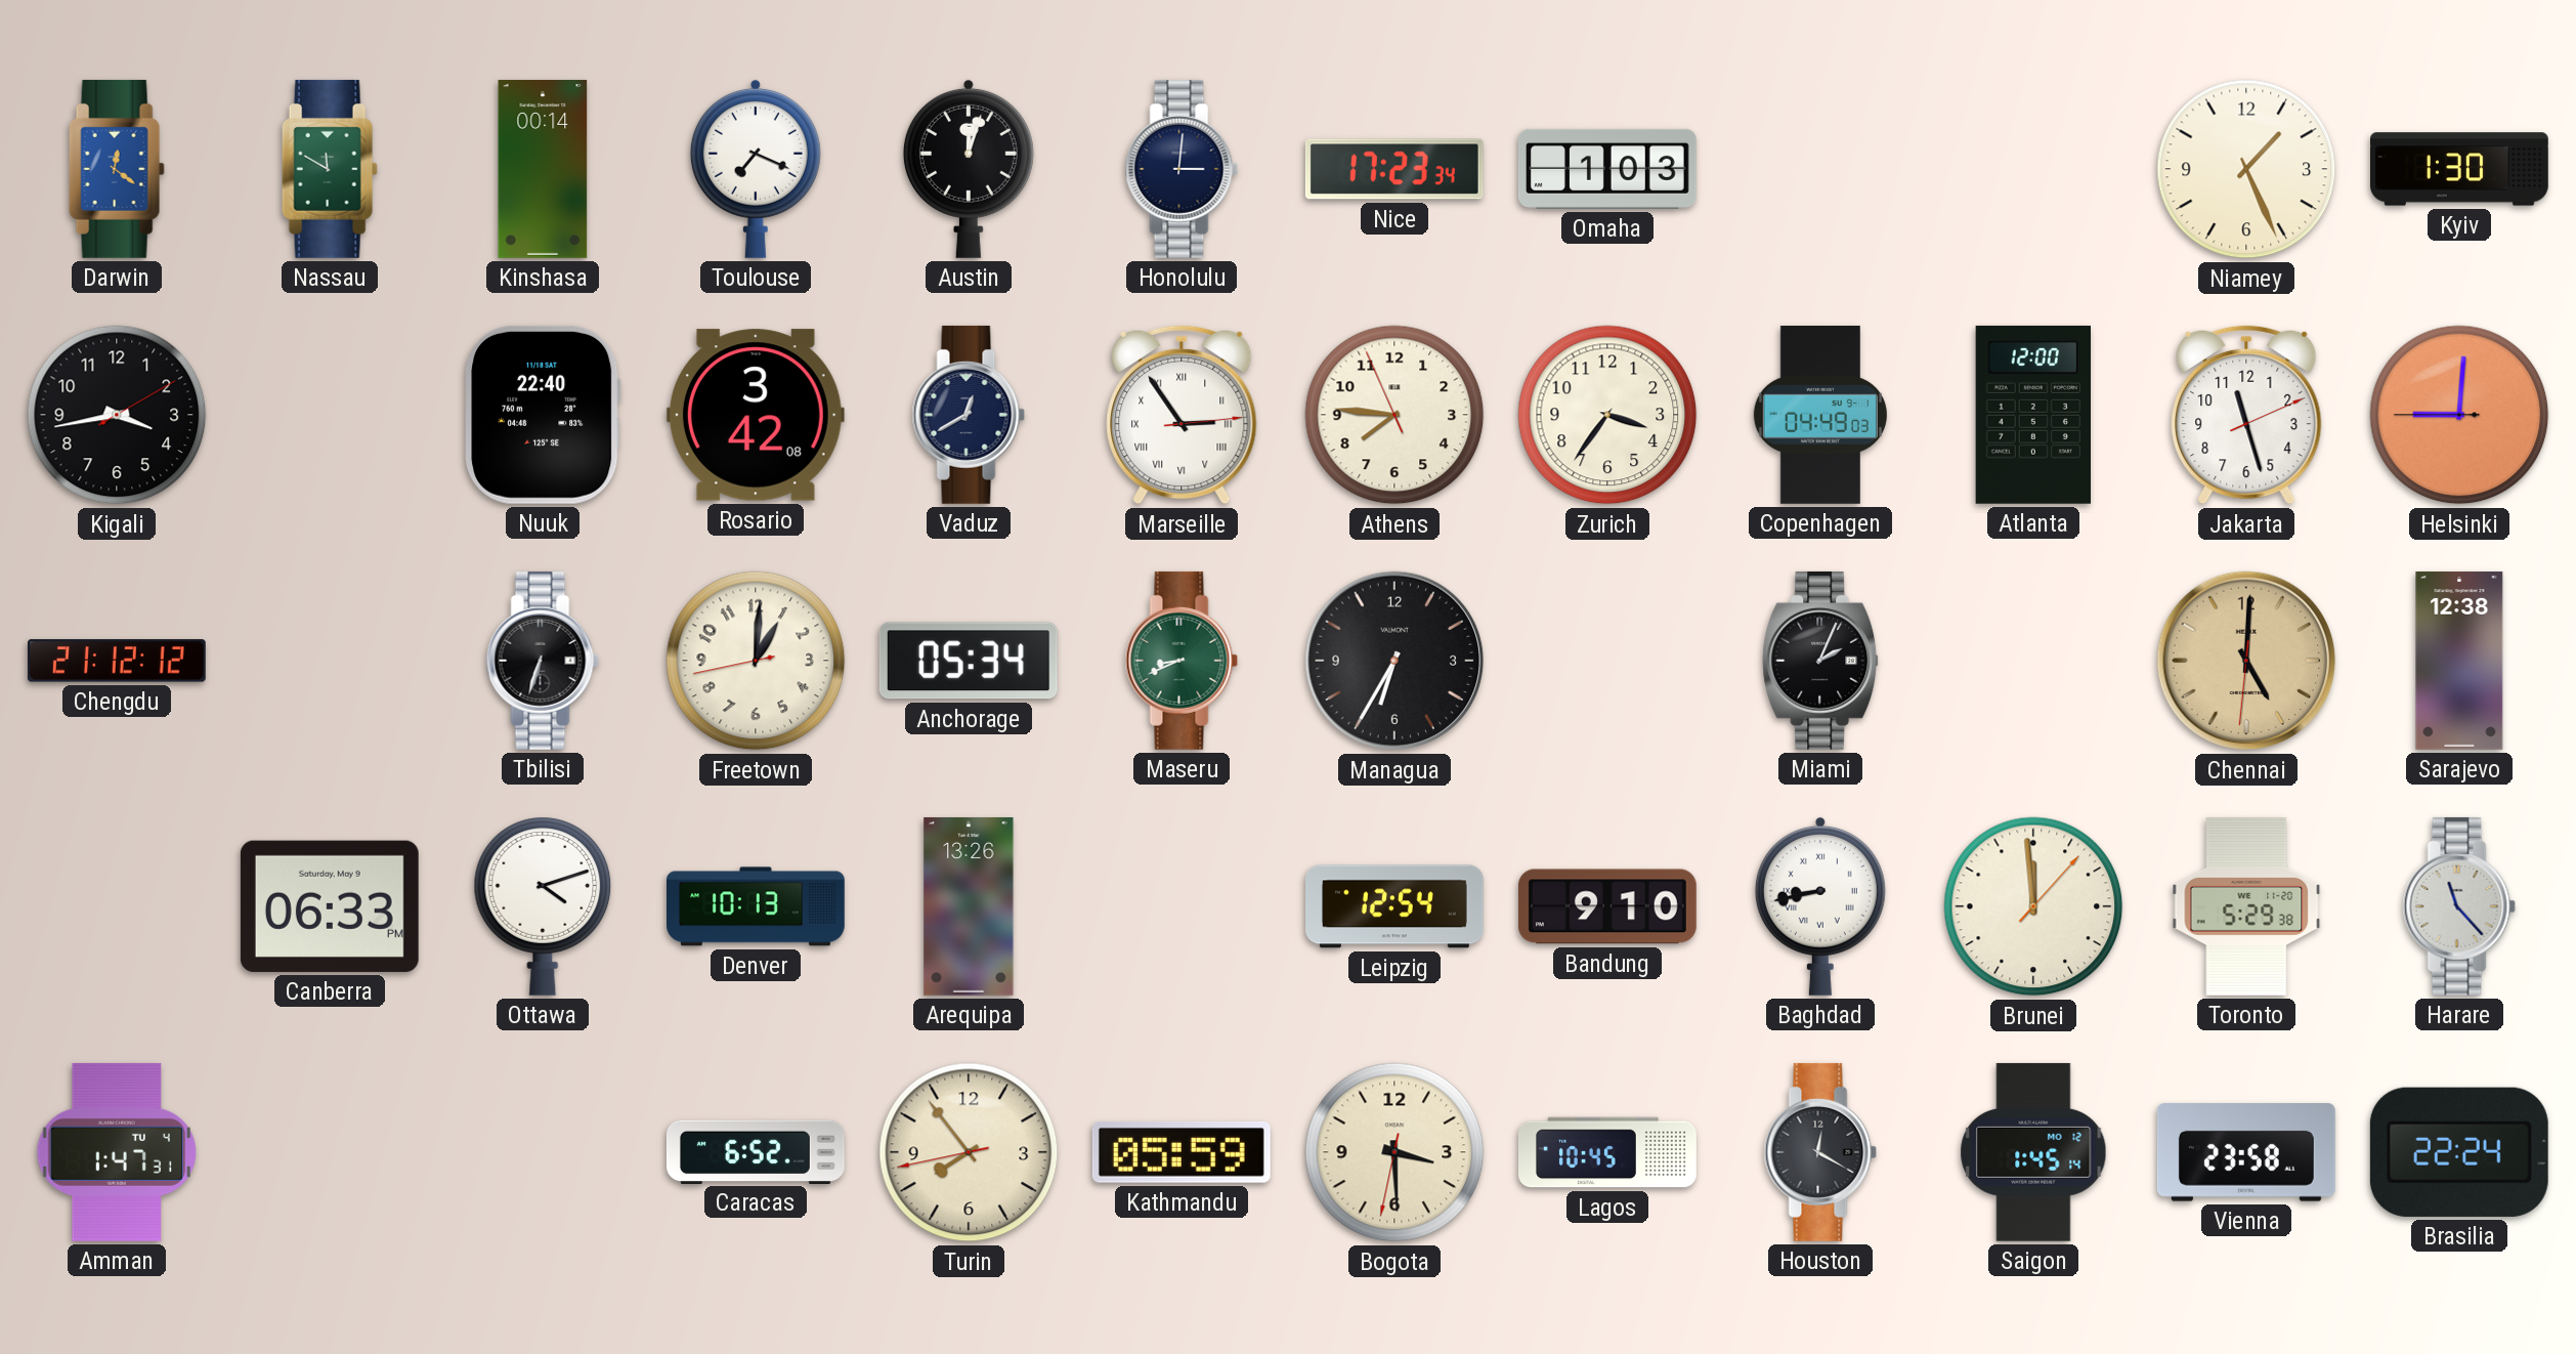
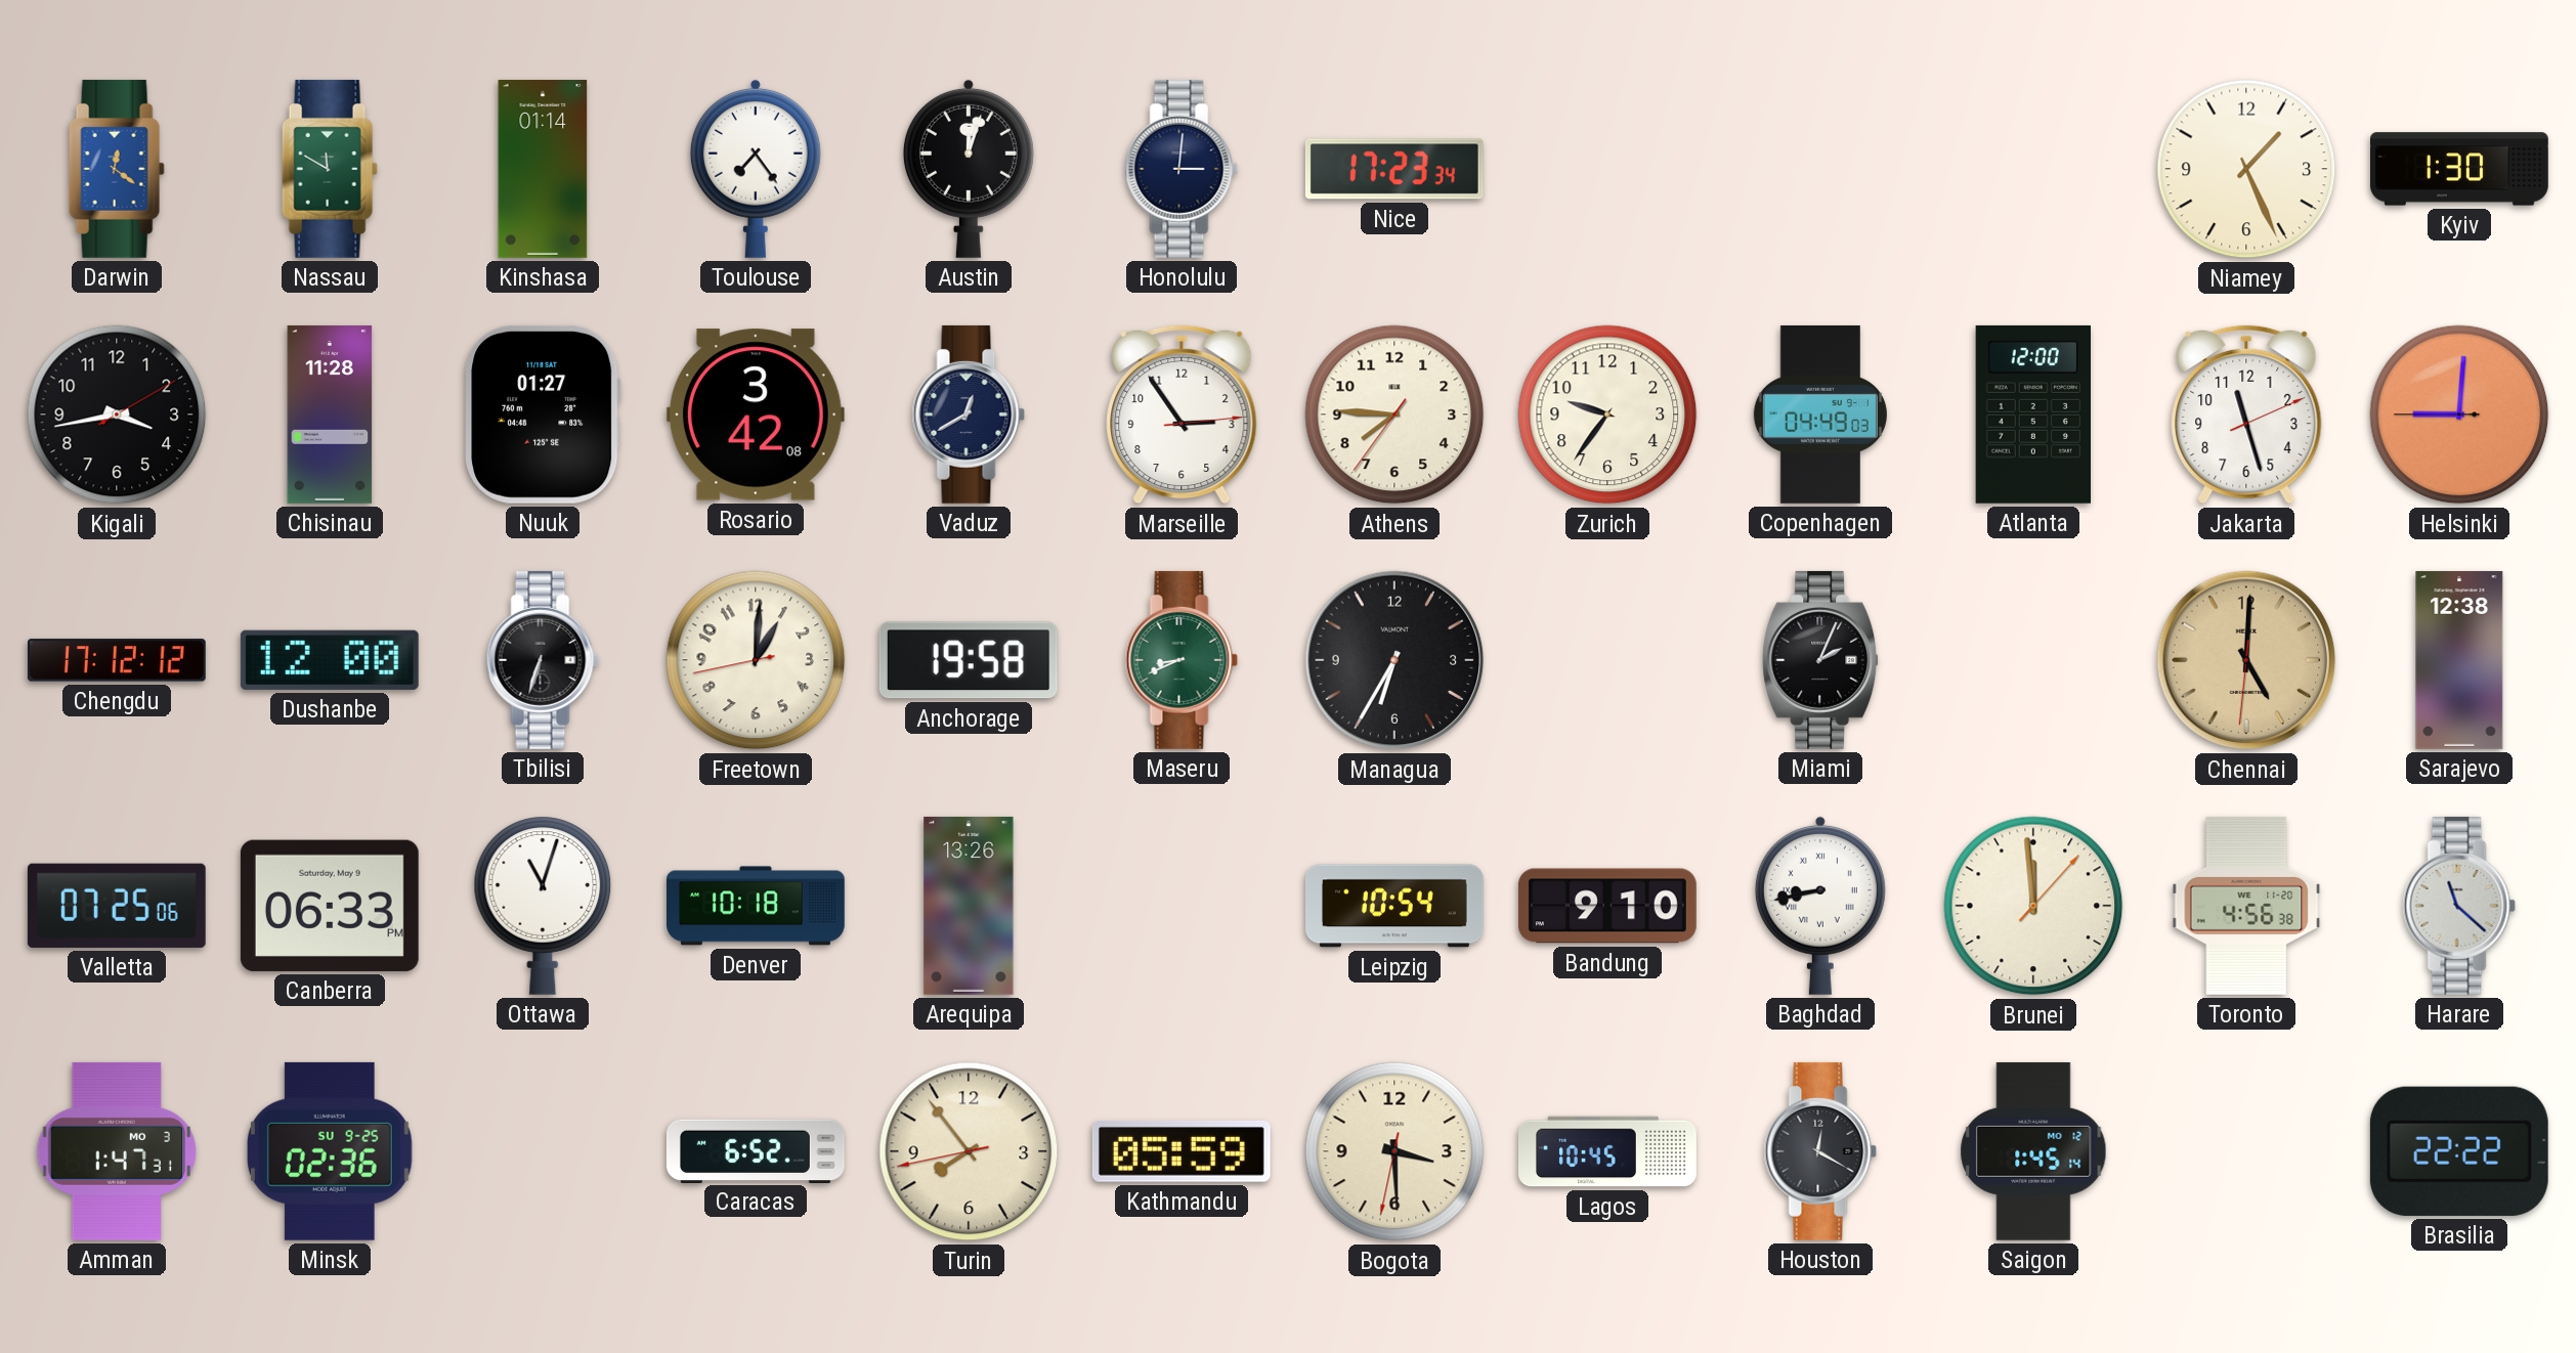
Kinshasa: 00:14 -> 01:14
Toulouse: 7:19 -> 7:24
Omaha: 1:03 -> none
Chisinau: none -> 11:28
Nuuk: 22:40 -> 01:27
Marseille numerals: Roman -> Arabic
Athens: 7:45:56 -> 7:45:36
Zurich: 3:36 -> 9:36
Chengdu: 21:12 -> 17:12
Dushanbe: none -> 12:00
Anchorage: 05:34 -> 19:58
Valletta: none -> 07:25
Ottawa: 4:12 -> 11:03
Denver: 10:13 -> 10:18
Leipzig: 12:54 -> 10:54
Toronto: 5:29 -> 4:56
Harare: 11:23 -> 11:22
Amman date: TU 4 -> MO 3
Minsk: none -> 02:36
Vienna: 23:58 -> none
Brasilia: 22:24 -> 22:22
